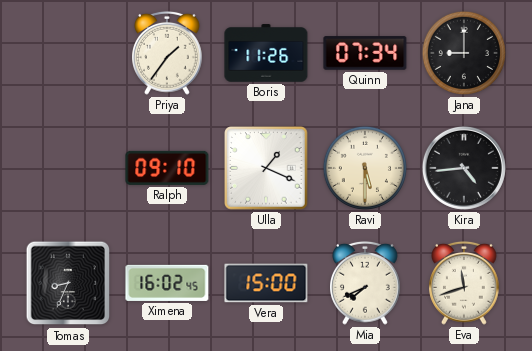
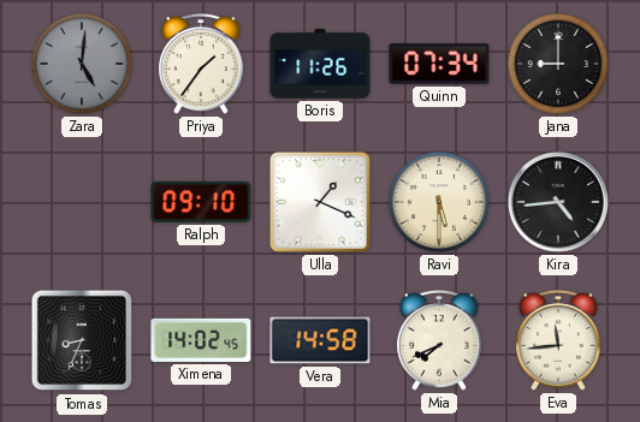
Zara: none -> 5:01
Ximena: 16:02 -> 14:02
Vera: 15:00 -> 14:58
Eva: 11:42 -> 11:44
